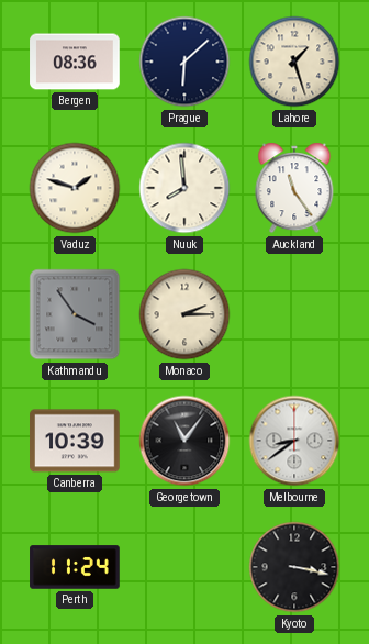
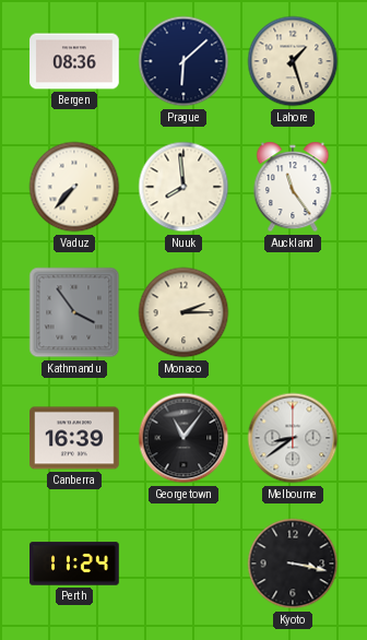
Vaduz: 1:48 -> 7:37
Canberra: 10:39 -> 16:39
